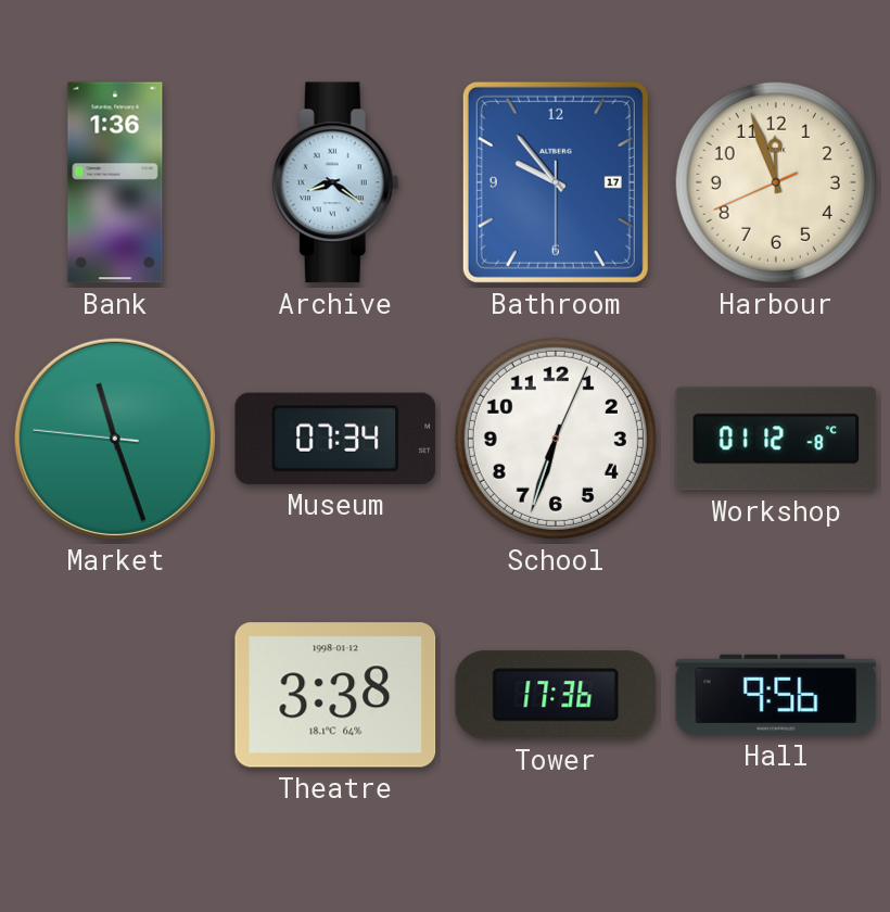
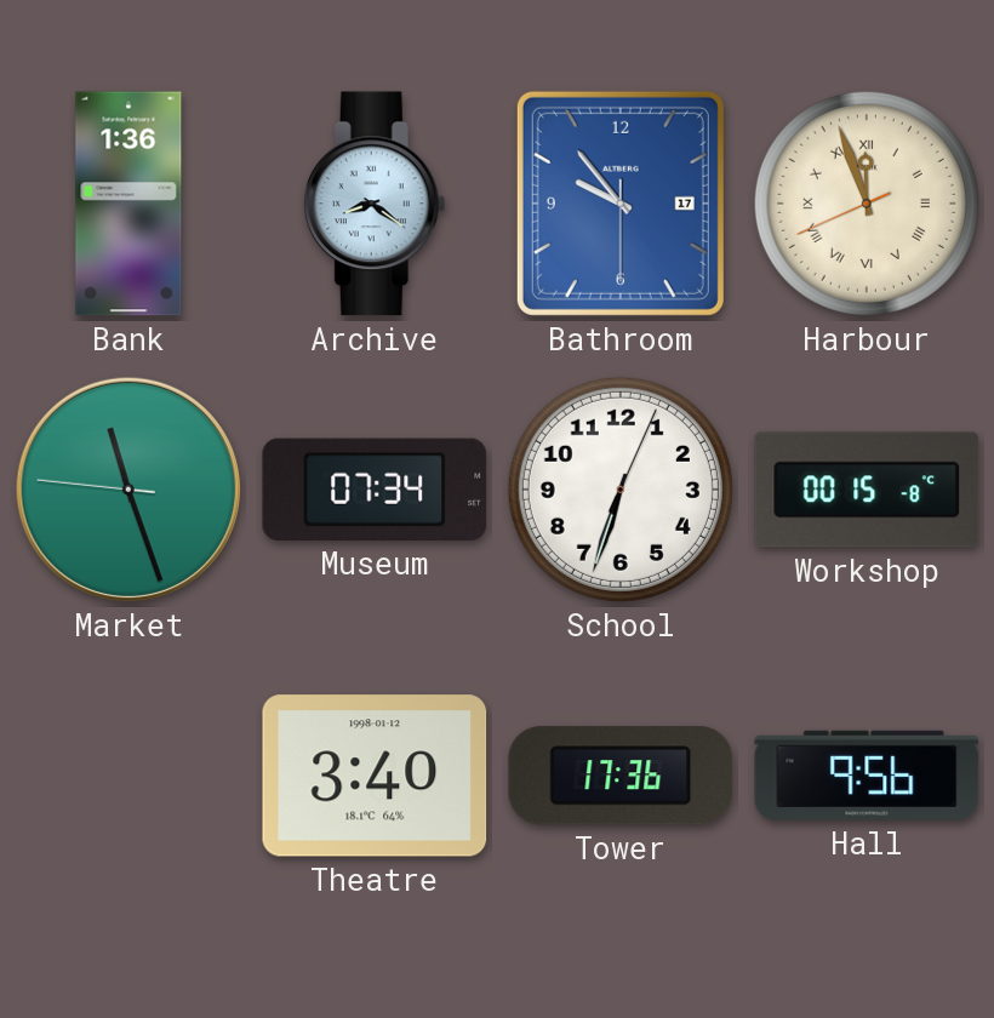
Harbour numerals: Arabic -> Roman
Workshop: 01:12 -> 00:15
Theatre: 3:38 -> 3:40
